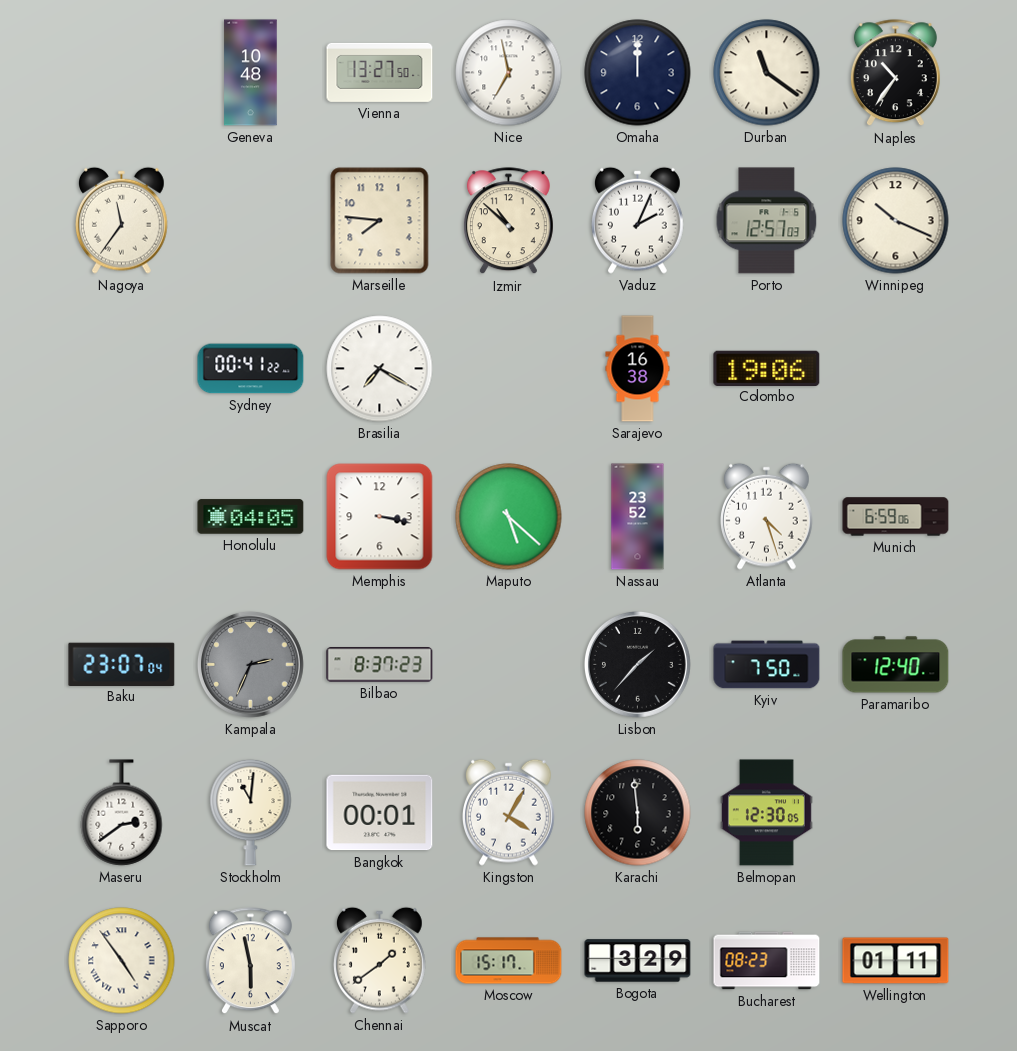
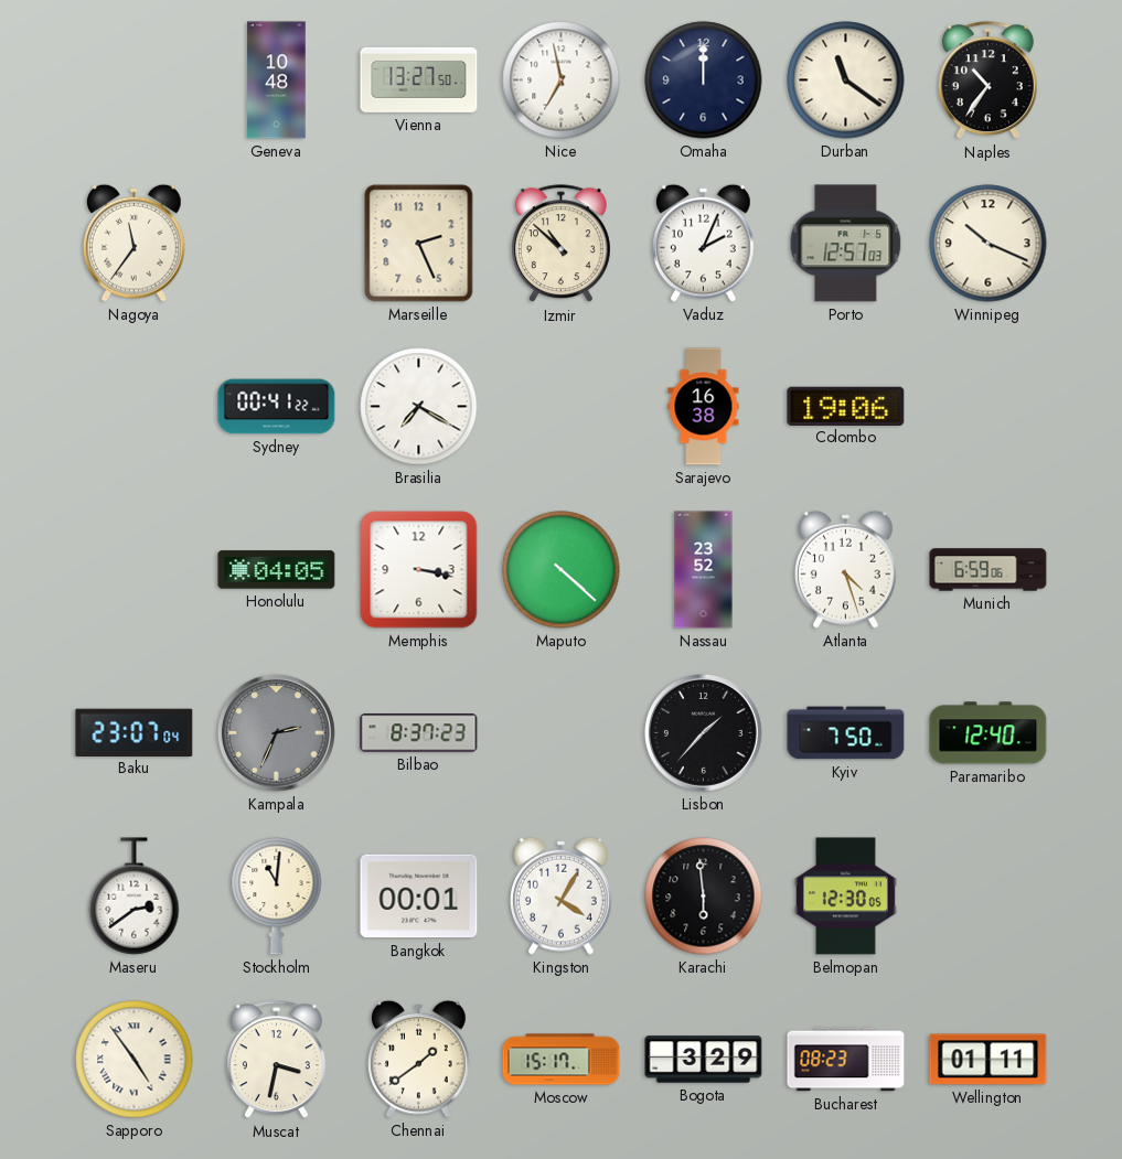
Marseille: 7:46 -> 2:26
Maputo: 5:22 -> 4:22
Muscat: 5:58 -> 3:32
